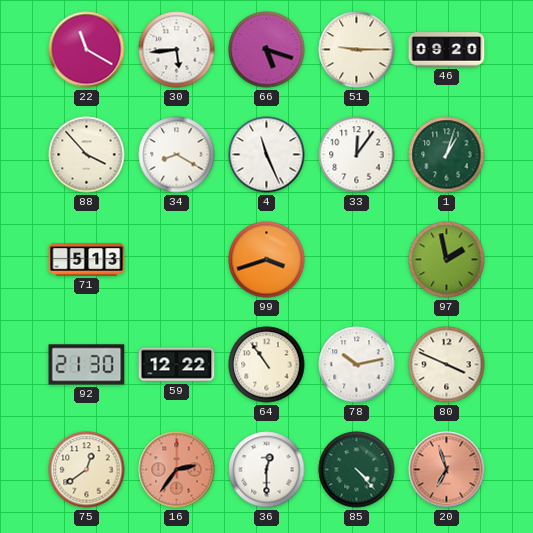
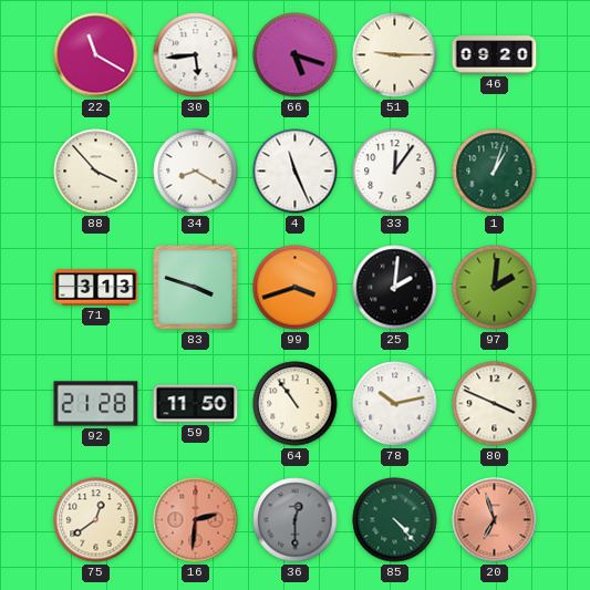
71: 5:13 -> 3:13
83: none -> 3:48
25: none -> 2:01
97: 1:58 -> 2:01
92: 21:30 -> 21:28
59: 12:22 -> 11:50
16: 2:36 -> 2:31
36 dial: white -> grey
